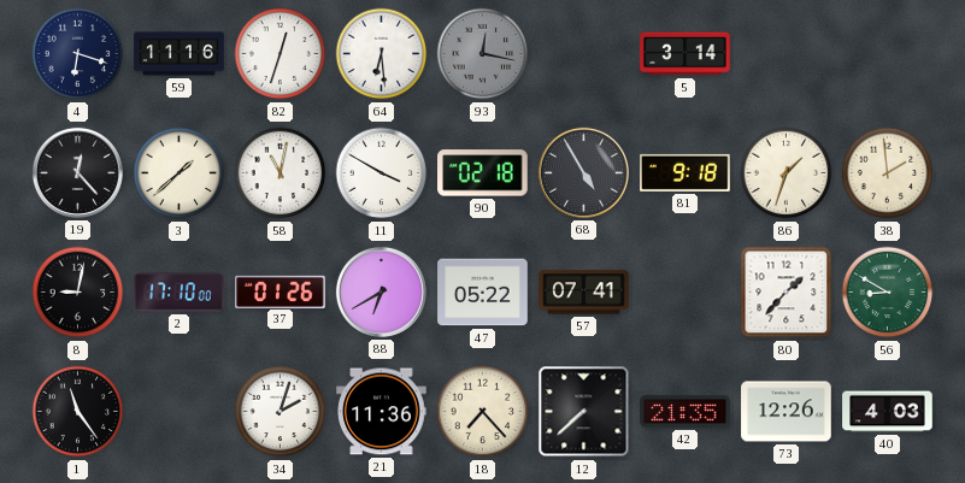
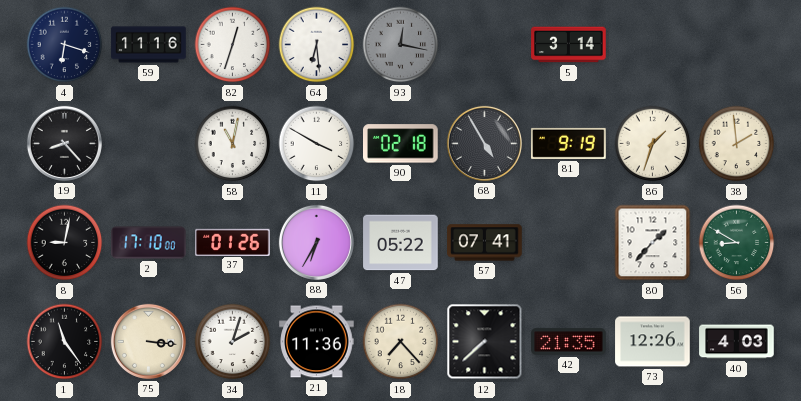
19: 12:23 -> 8:23
3: 1:38 -> none
81: 9:18 -> 9:19
88: 6:40 -> 6:35
75: none -> 3:16
